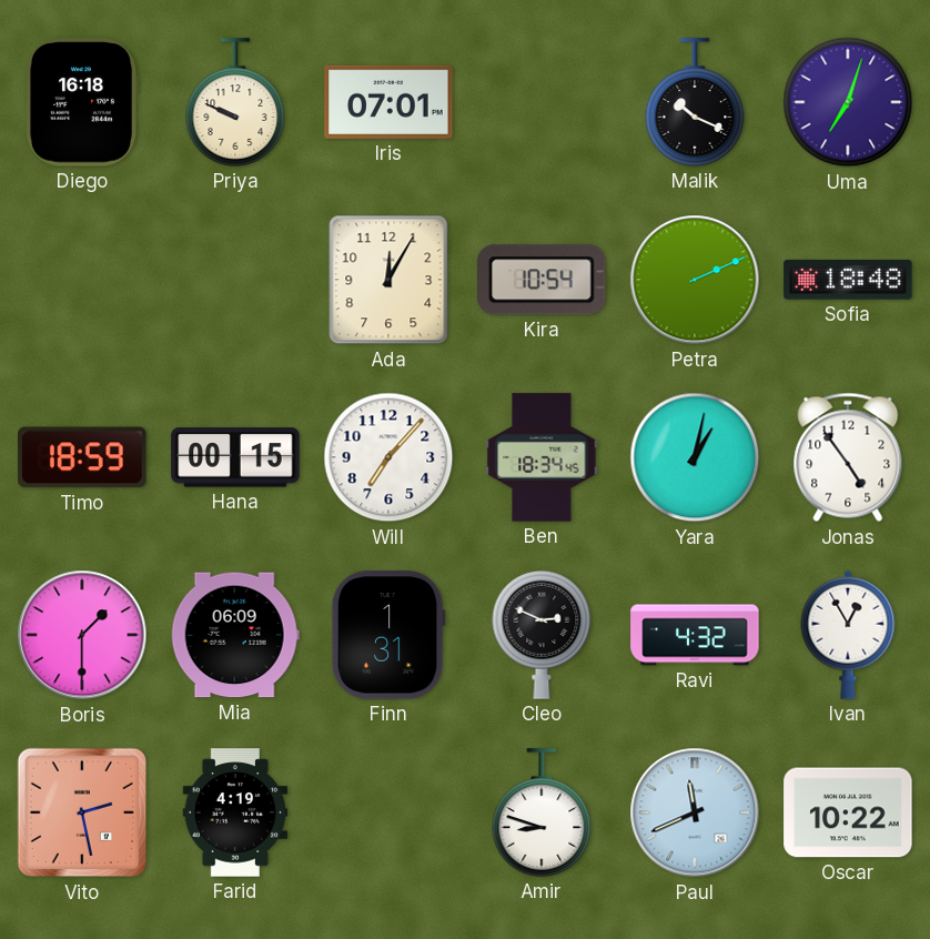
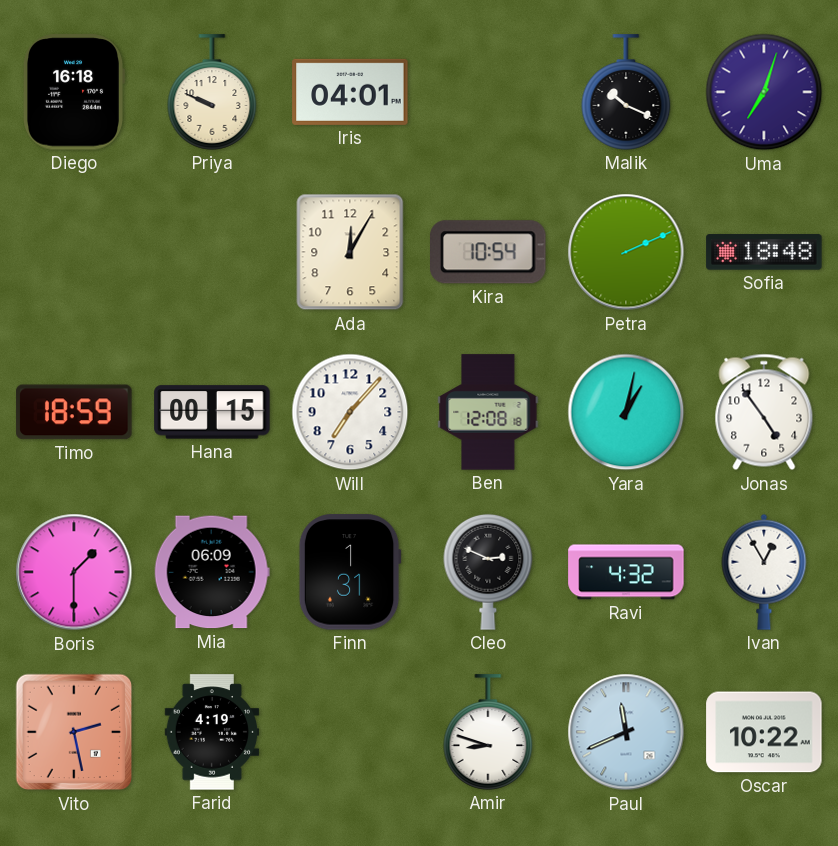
Iris: 07:01 -> 04:01
Ben: 18:34 -> 12:08
